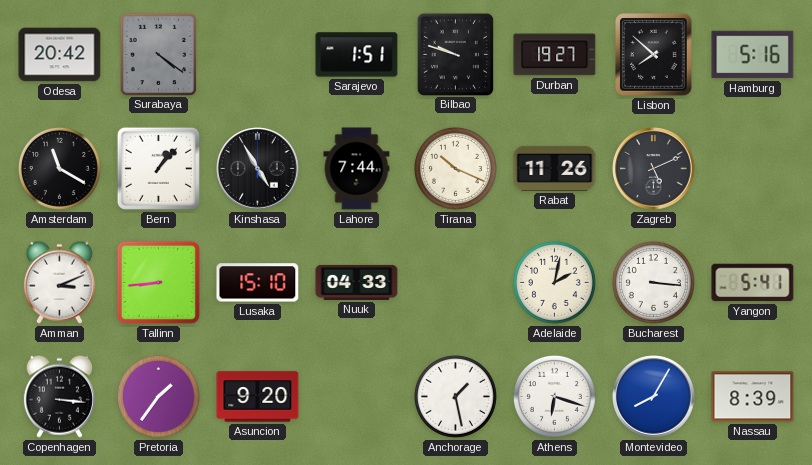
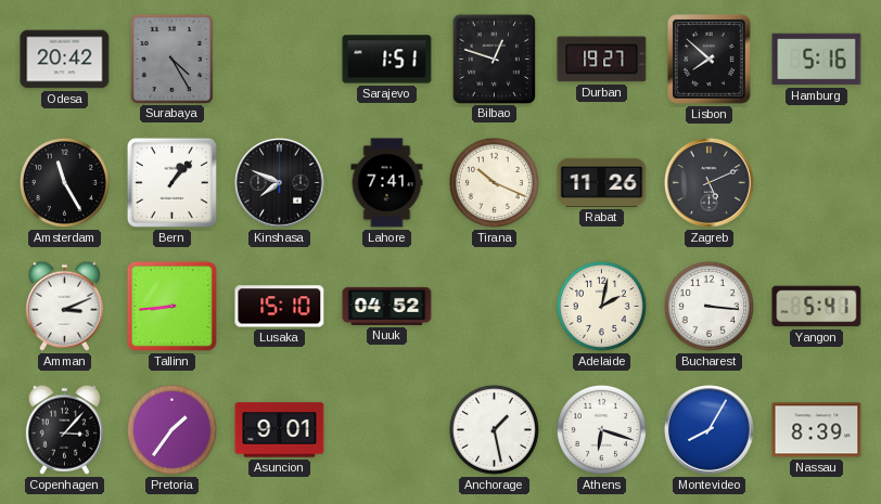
Surabaya: 4:21 -> 4:25
Bilbao: 9:48 -> 12:48
Amsterdam: 11:20 -> 11:25
Kinshasa: 4:55 -> 7:49
Lahore: 7:44 -> 7:41
Nuuk: 04:33 -> 04:52
Copenhagen: 3:16 -> 3:07
Asuncion: 9:20 -> 9:01
